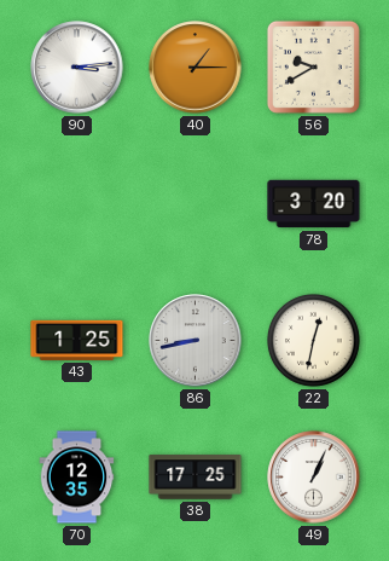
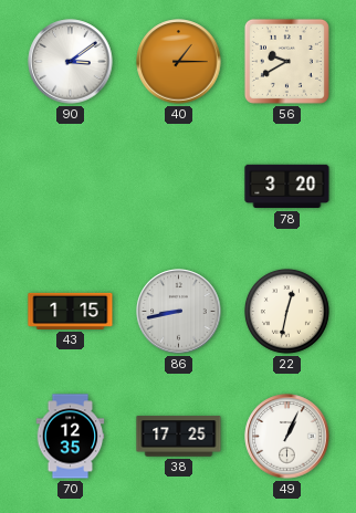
90: 3:14 -> 3:09
43: 1:25 -> 1:15
